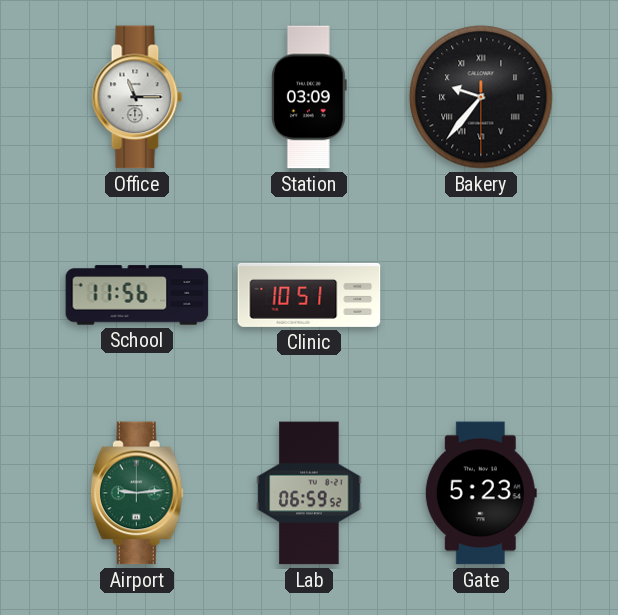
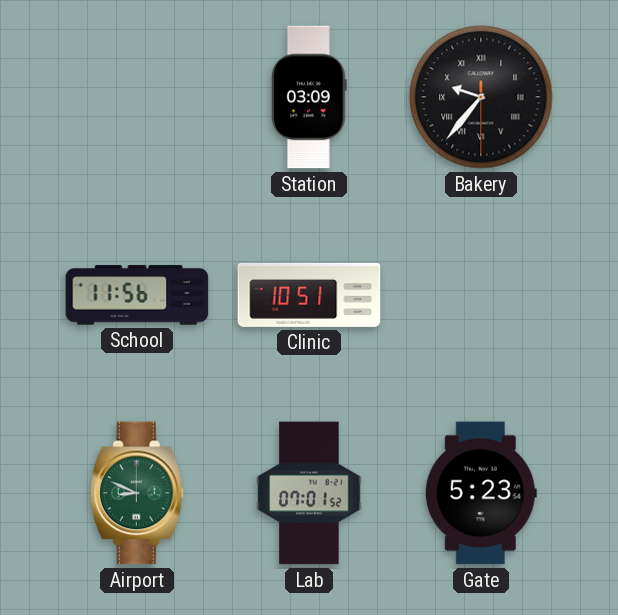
Office: 11:15 -> none
Airport: 9:14 -> 8:49
Lab: 06:59 -> 07:01
